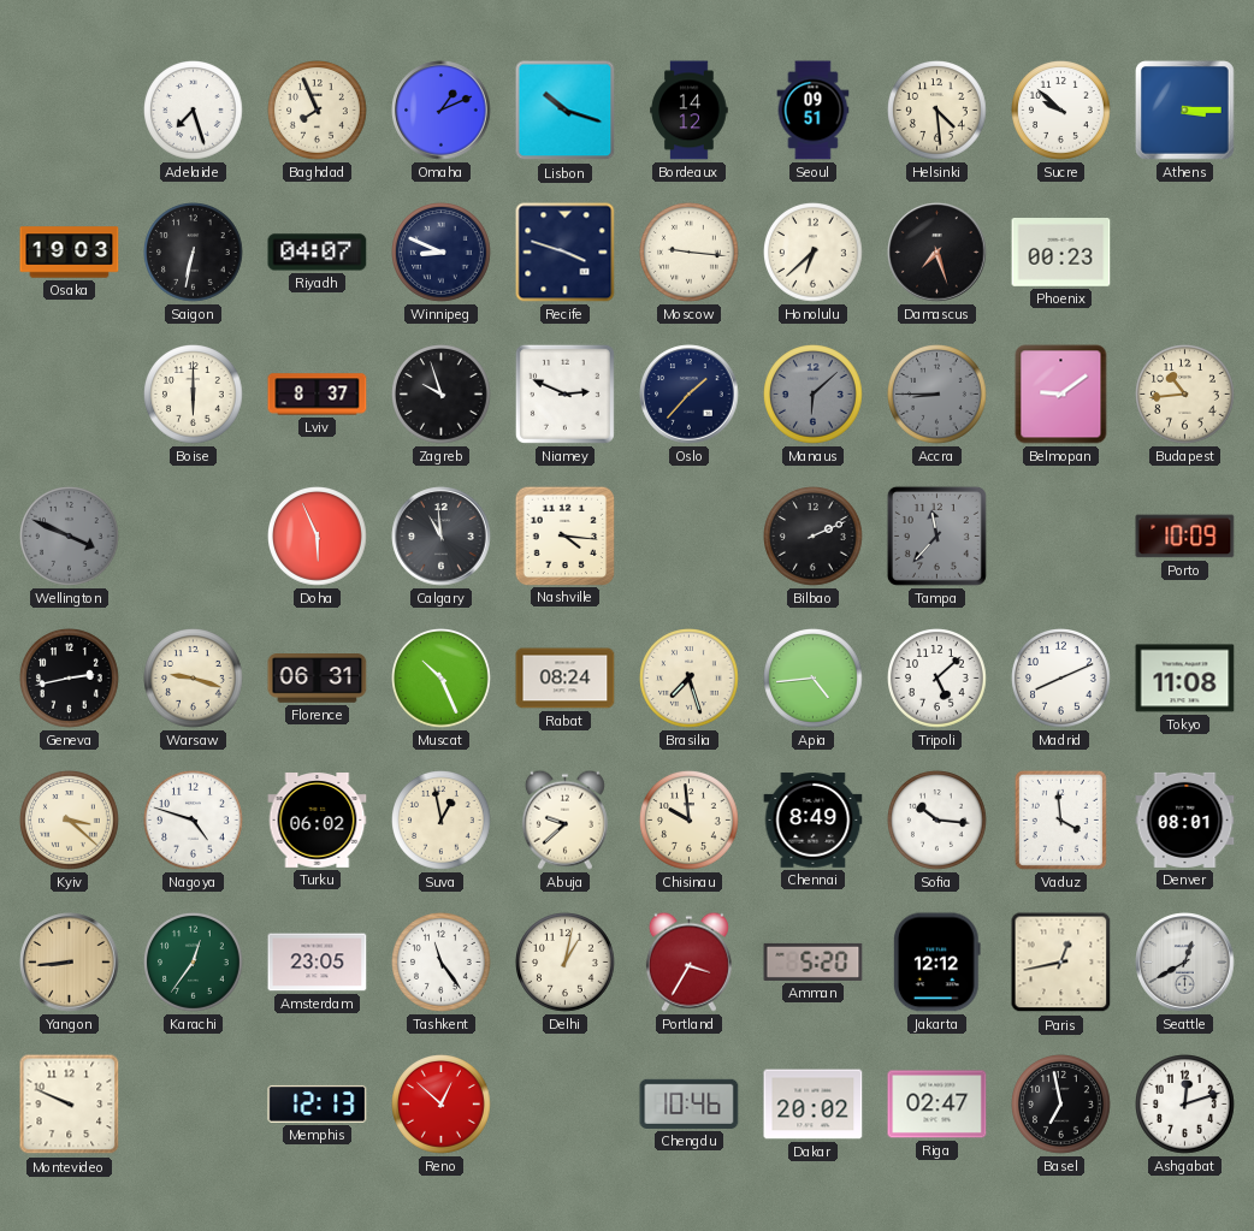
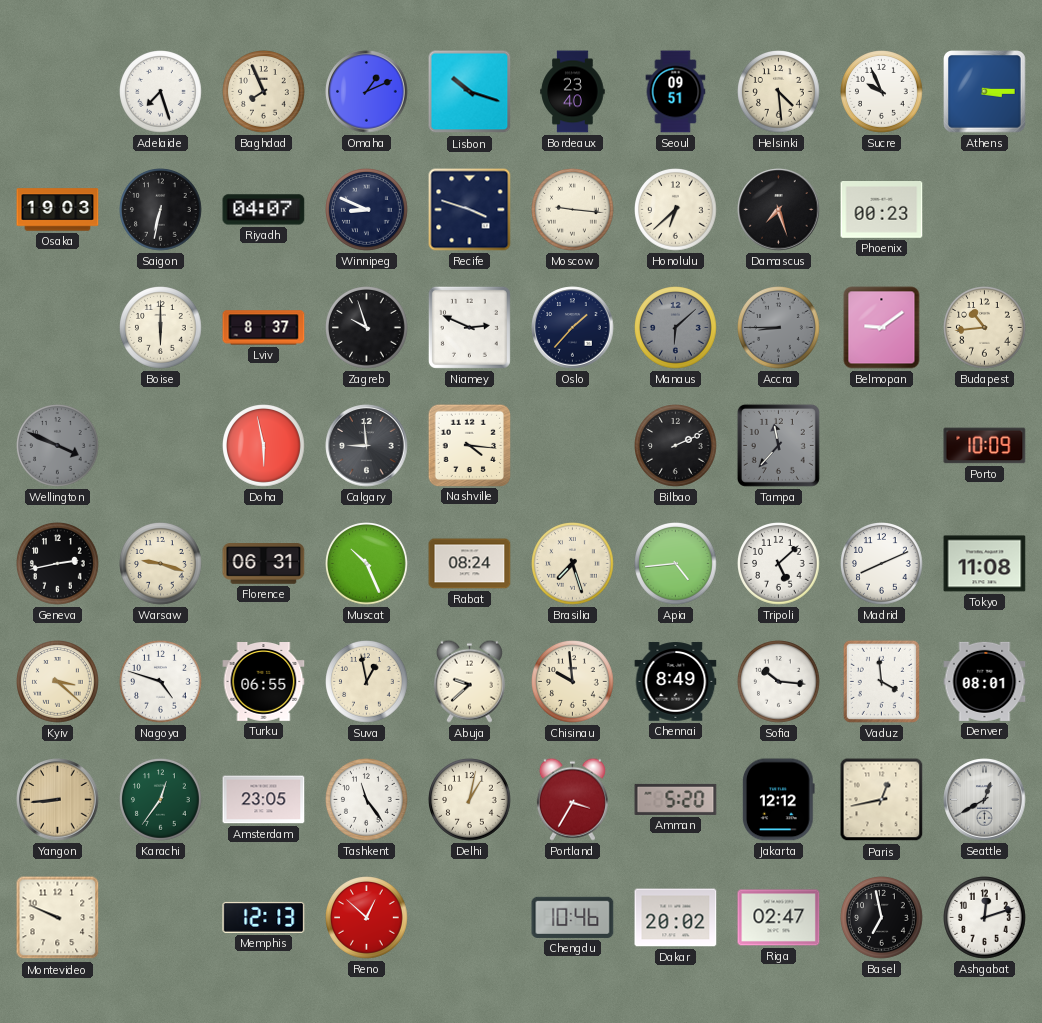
Bordeaux: 14:12 -> 23:40
Sucre: 9:52 -> 9:56
Doha: 5:56 -> 5:58
Calgary: 10:59 -> 8:59
Turku: 06:02 -> 06:55
